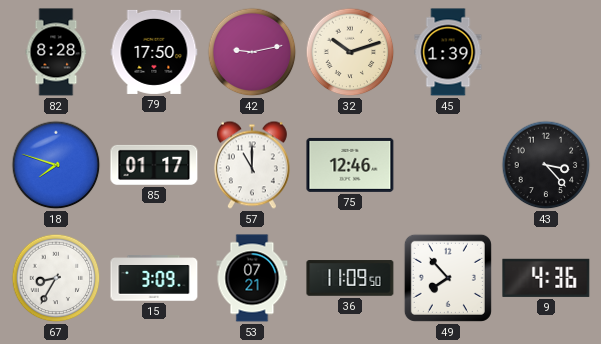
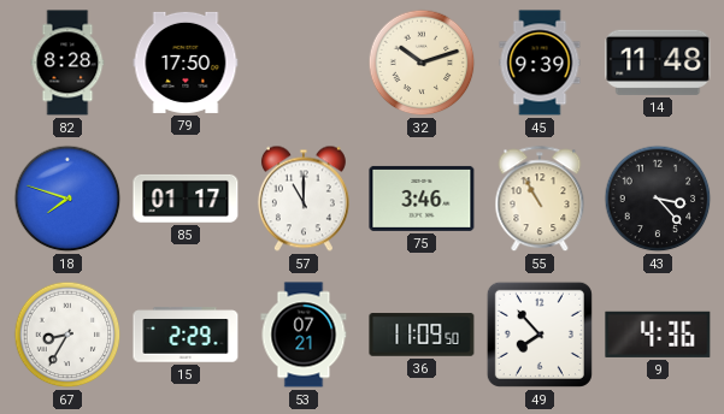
42: 9:13 -> none
45: 1:39 -> 9:39
14: none -> 11:48
75: 12:46 -> 3:46
55: none -> 10:55
15: 3:09 -> 2:29
